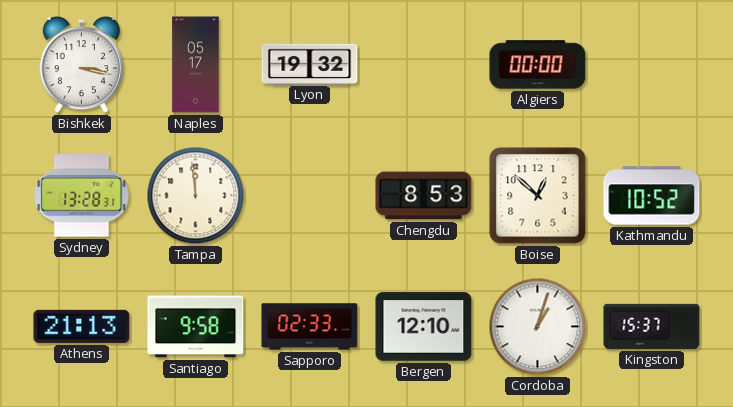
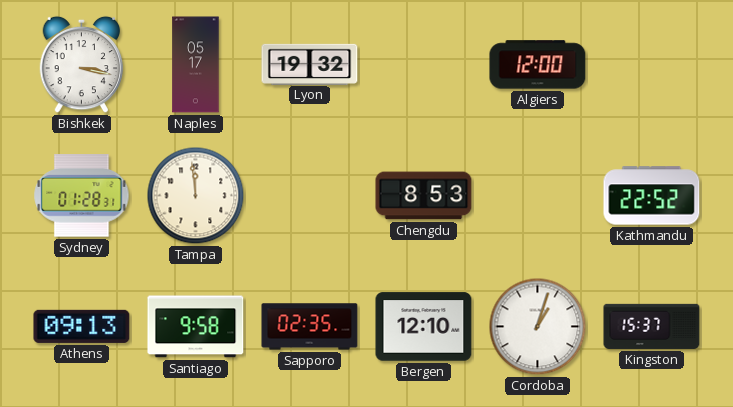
Algiers: 00:00 -> 12:00
Sydney: 13:28 -> 01:28
Boise: 12:52 -> none
Kathmandu: 10:52 -> 22:52
Athens: 21:13 -> 09:13
Sapporo: 02:33 -> 02:35
